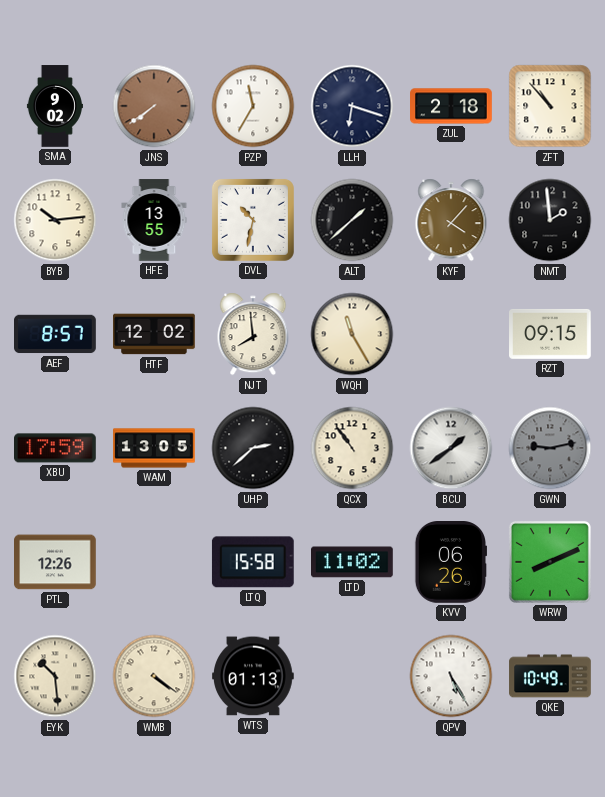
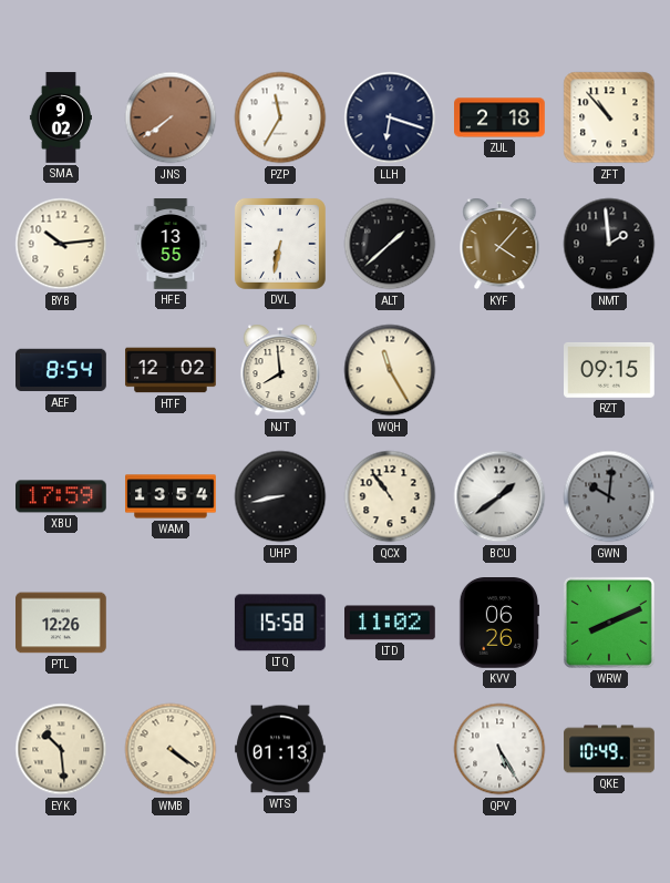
DVL: 10:32 -> 6:32
AEF: 8:57 -> 8:54
WAM: 13:05 -> 13:54
UHP: 2:38 -> 8:43
GWN: 9:13 -> 10:01
